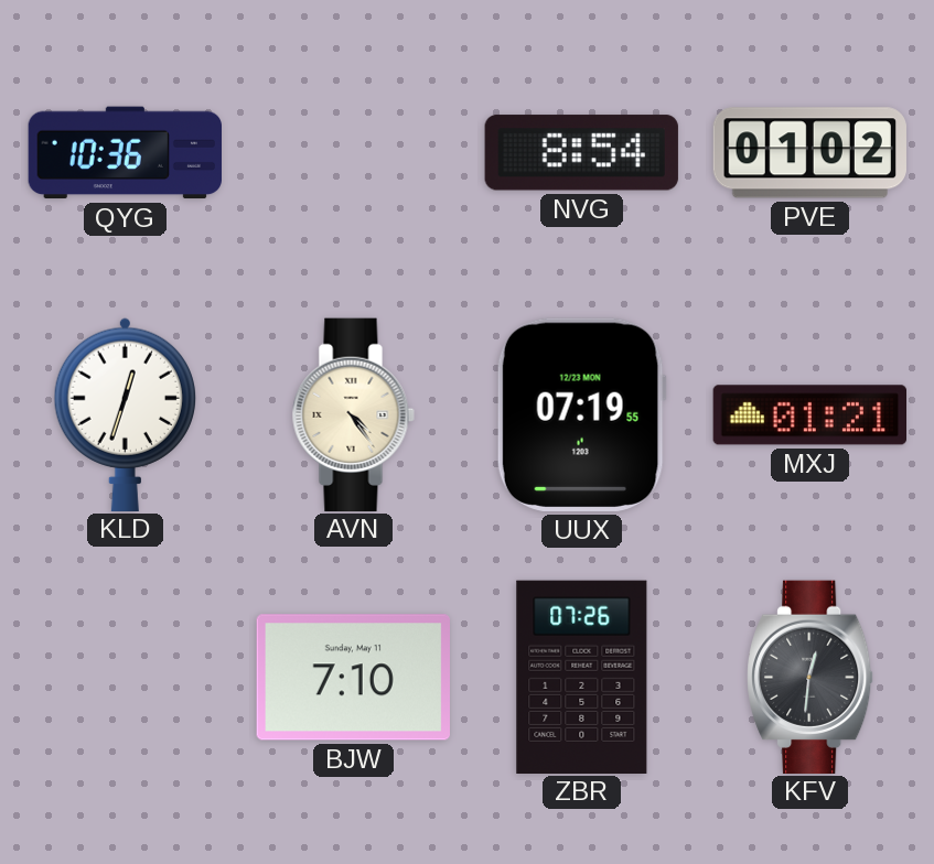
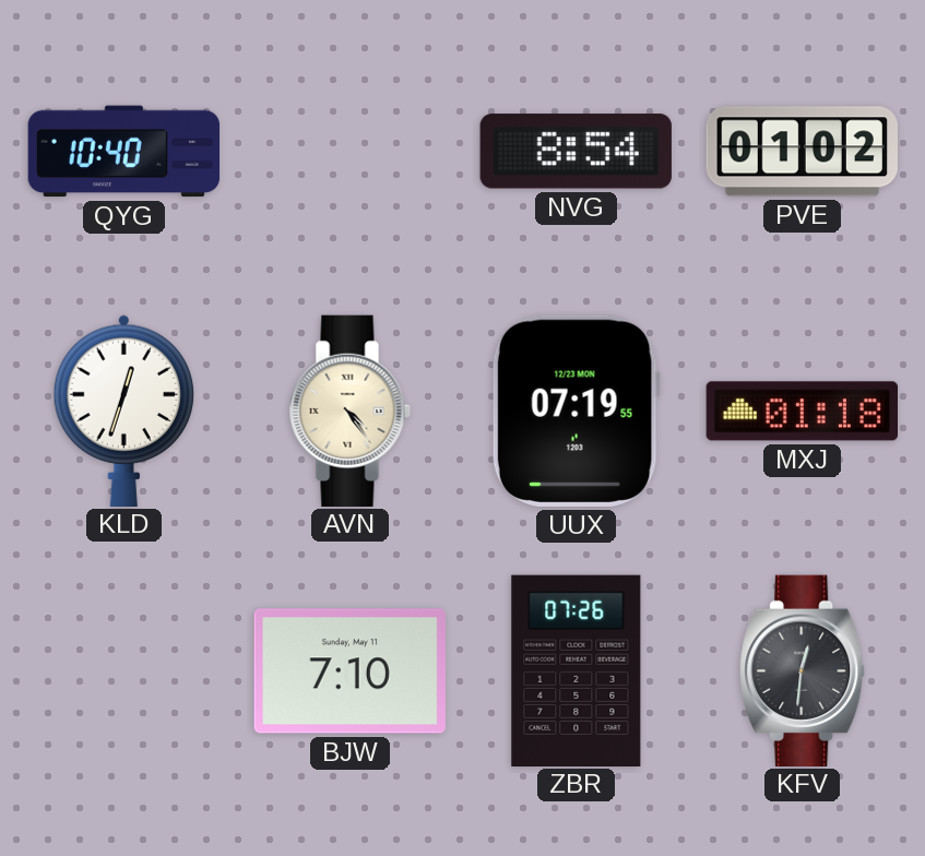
QYG: 10:36 -> 10:40
MXJ: 01:21 -> 01:18
